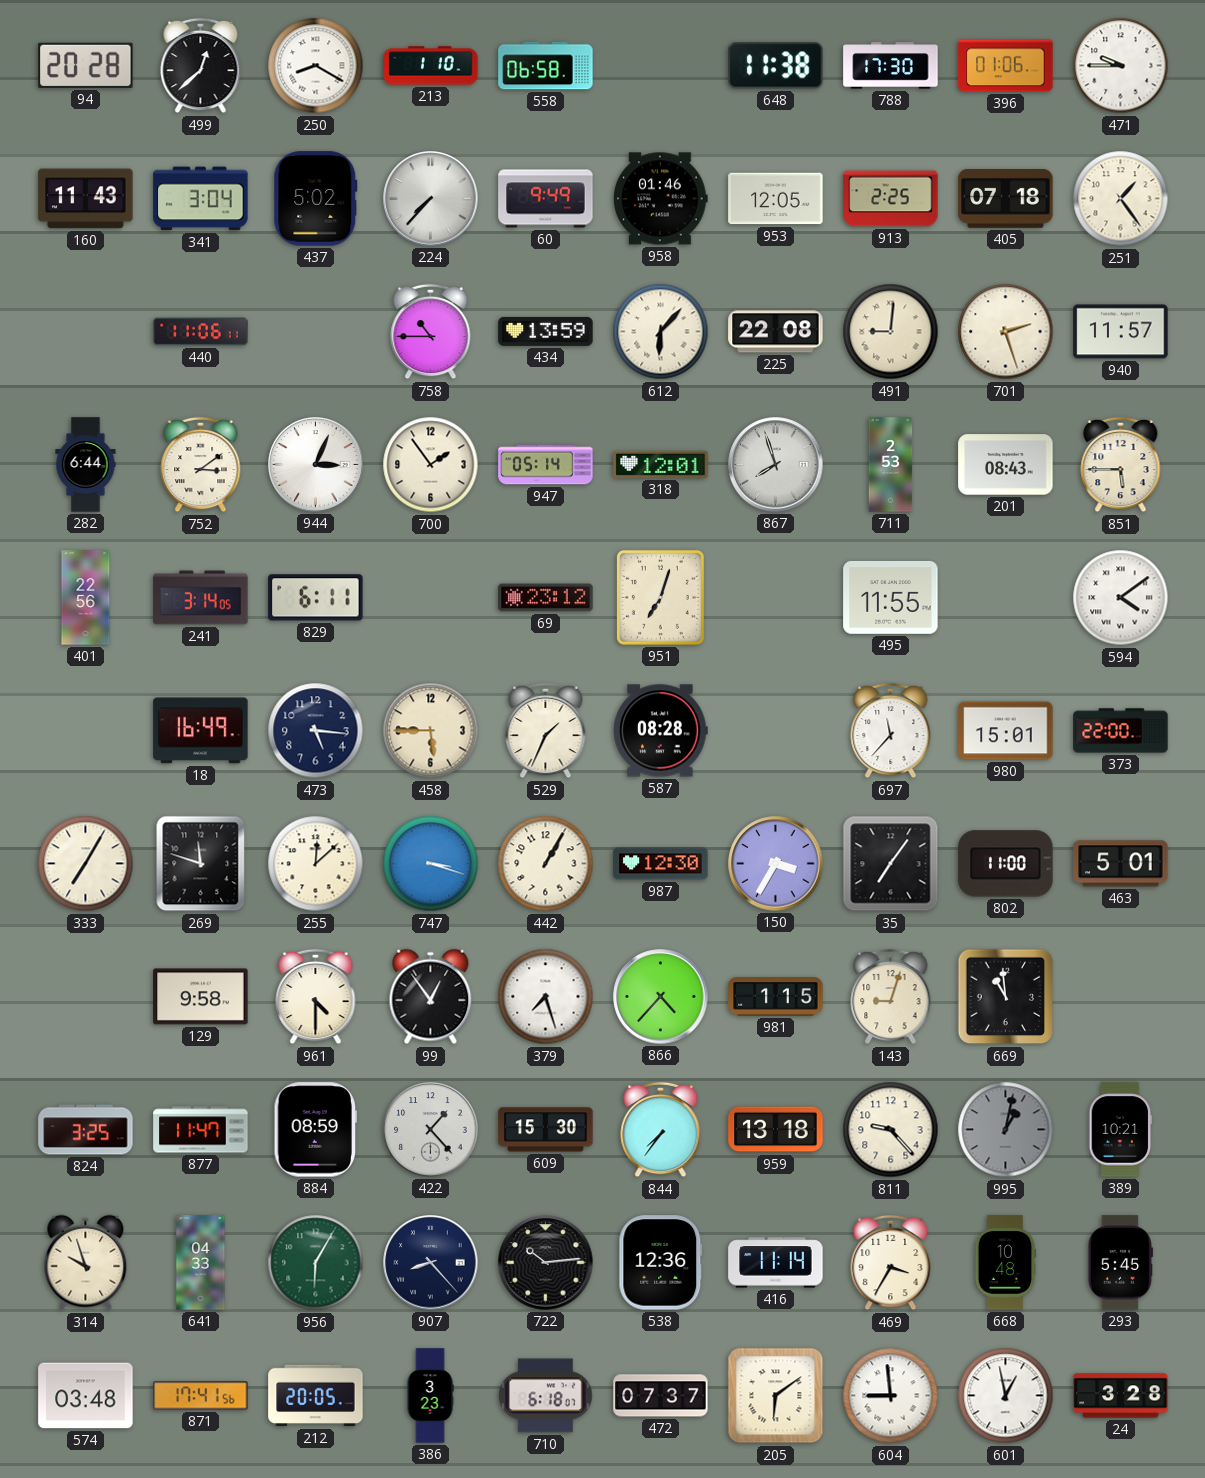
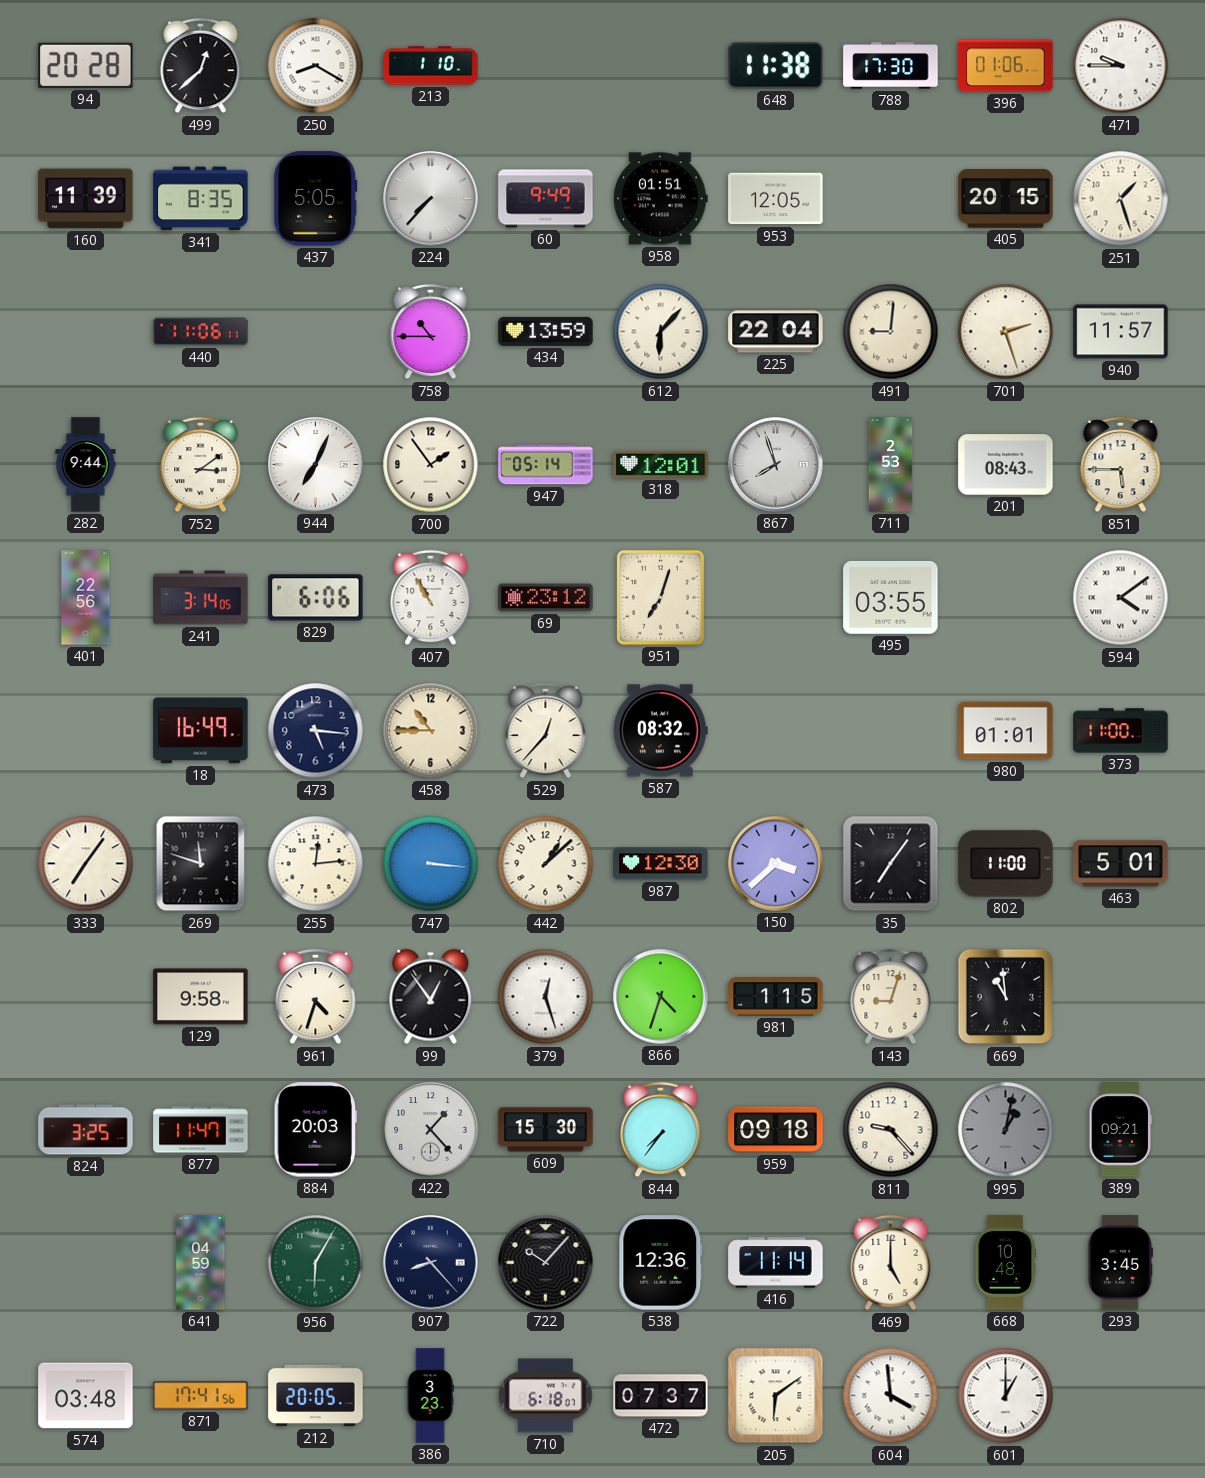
558: 06:58 -> none
160: 11:43 -> 11:39
341: 3:04 -> 8:35
437: 5:02 -> 5:05
958: 01:46 -> 01:51
913: 2:25 -> none
405: 07:18 -> 20:15
251: 1:24 -> 1:27
225: 22:08 -> 22:04
282: 6:44 -> 9:44
944: 3:04 -> 7:04
829: 6:11 -> 6:06
407: none -> 10:55
495: 11:55 -> 03:55
458: 5:45 -> 10:45
529: 1:34 -> 12:37
587: 08:28 -> 08:32
697: 11:37 -> none
980: 15:01 -> 01:01
373: 22:00 -> 11:00
333: 7:05 -> 7:06
255: 12:08 -> 12:14
747: 3:18 -> 3:16
442: 1:05 -> 1:08
150: 3:35 -> 3:38
961: 4:30 -> 4:33
379: 7:27 -> 12:27
866: 4:37 -> 4:33
884: 08:59 -> 20:03
959: 13:18 -> 09:18
389: 10:21 -> 09:21
314: 9:57 -> none
641: 04:33 -> 04:59
722: 10:14 -> 10:07
469: 3:35 -> 5:00
293: 5:45 -> 3:45
604: 8:59 -> 3:59
601: 12:58 -> 1:00
24: 3:28 -> none
